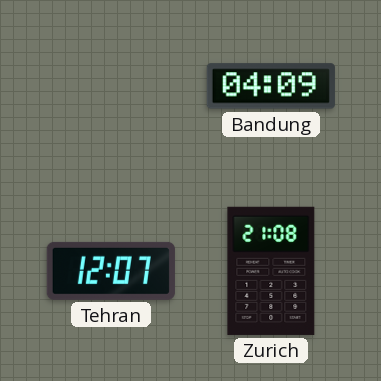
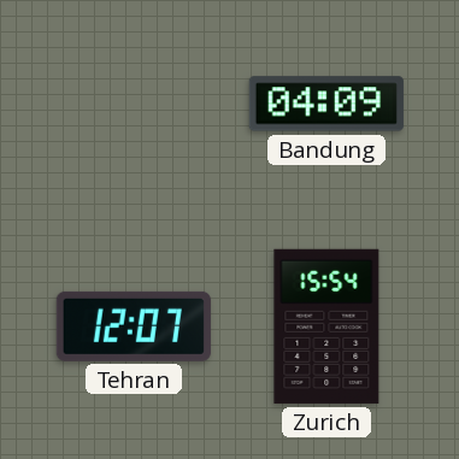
Zurich: 21:08 -> 15:54
